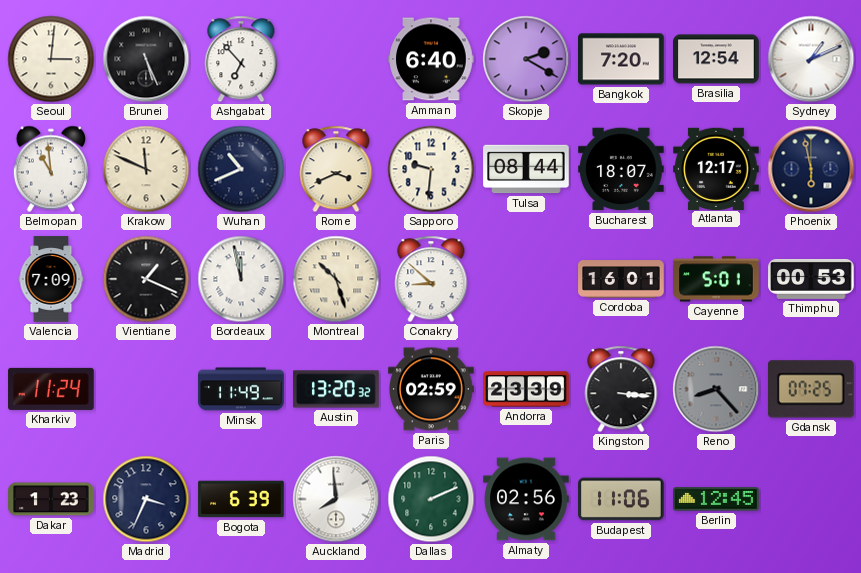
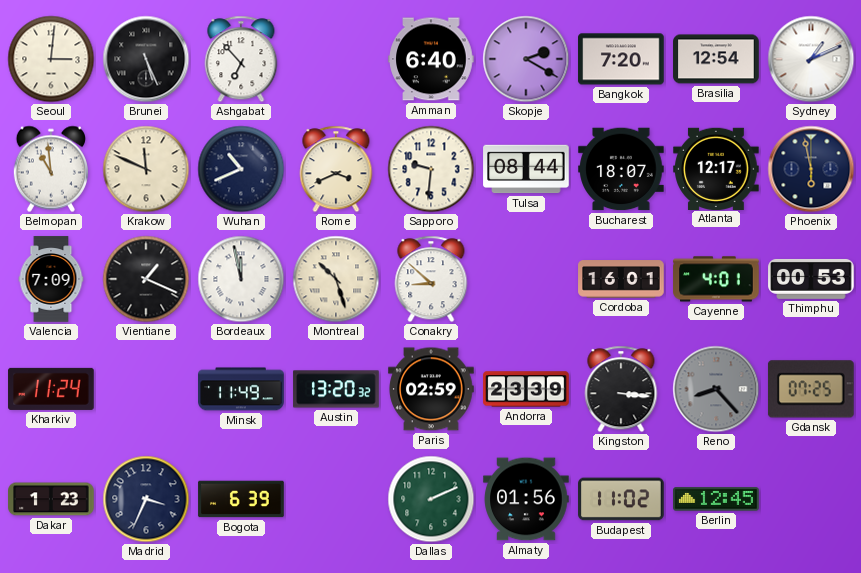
Cayenne: 5:01 -> 4:01
Auckland: 7:59 -> none
Almaty: 02:56 -> 01:56
Budapest: 11:06 -> 11:02
